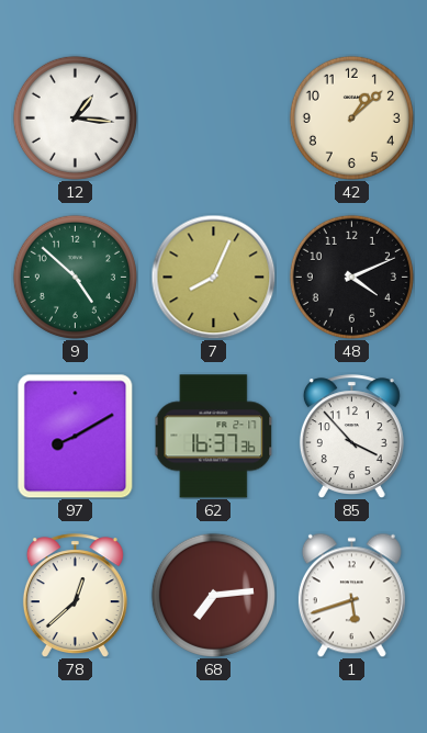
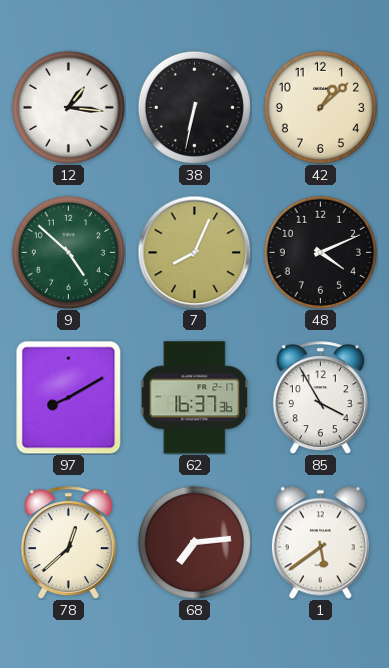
38: none -> 6:32
85: 3:53 -> 3:55
1: 5:42 -> 5:39
